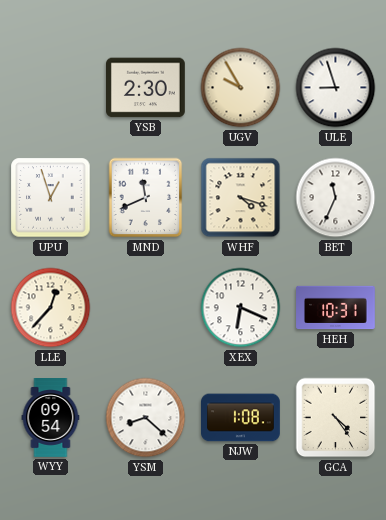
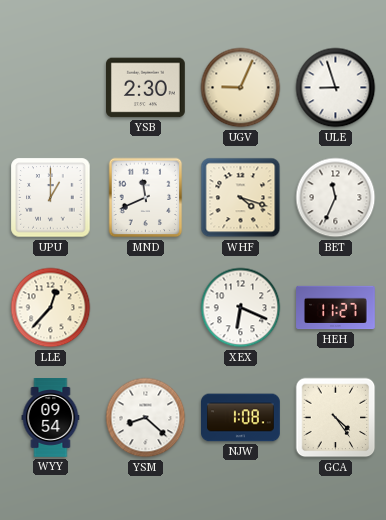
UGV: 9:55 -> 9:04
UPU: 12:57 -> 1:00
HEH: 10:31 -> 11:27
